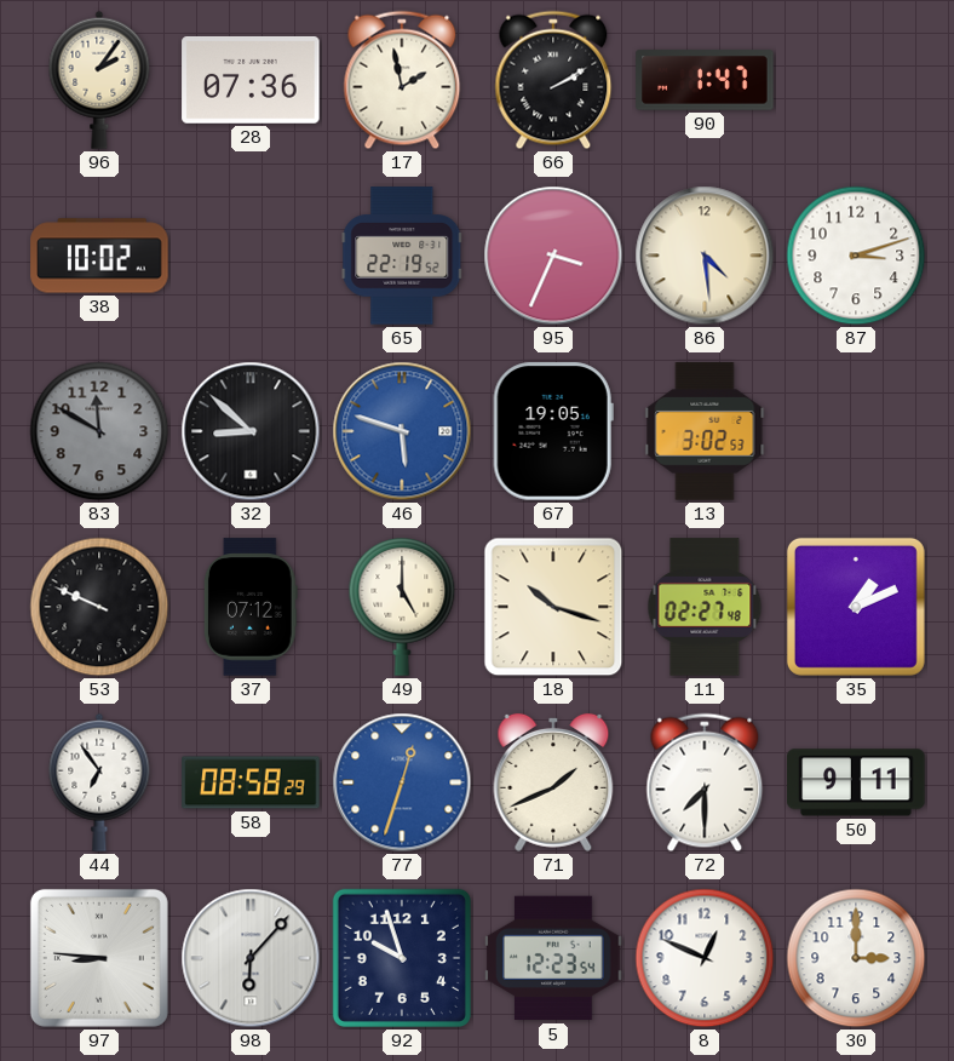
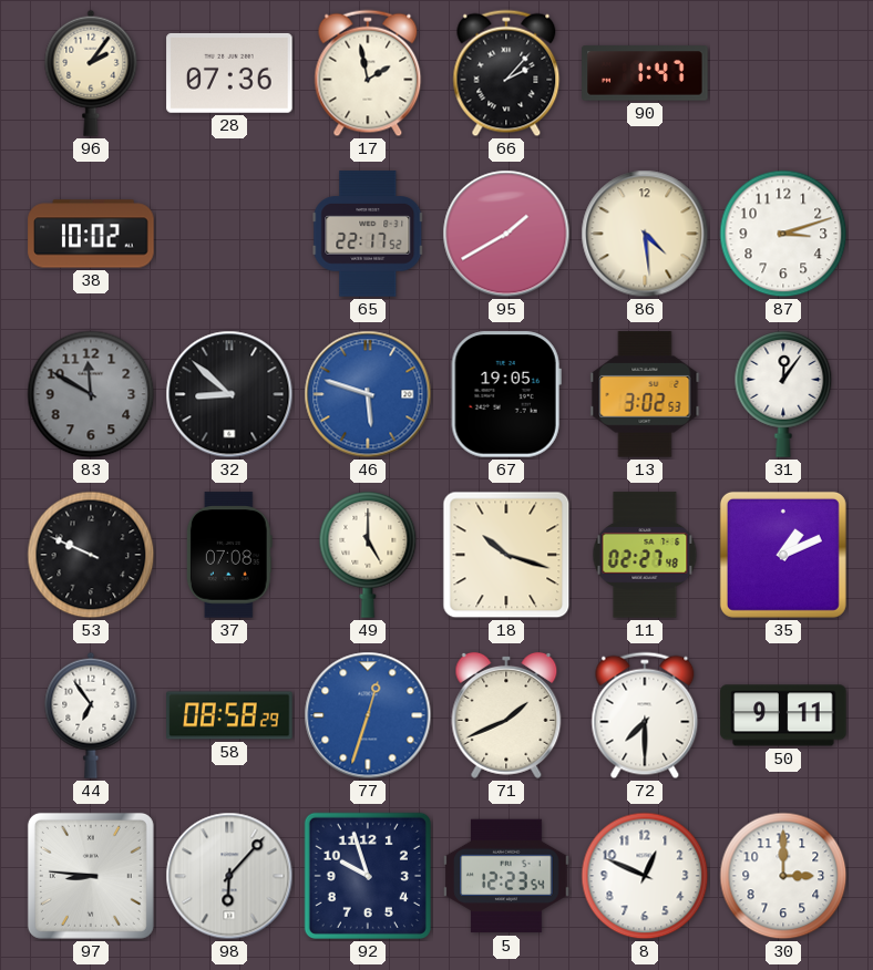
66: 2:10 -> 2:07
65: 22:19 -> 22:17
95: 3:34 -> 1:40
31: none -> 12:06
37: 07:12 -> 07:08
